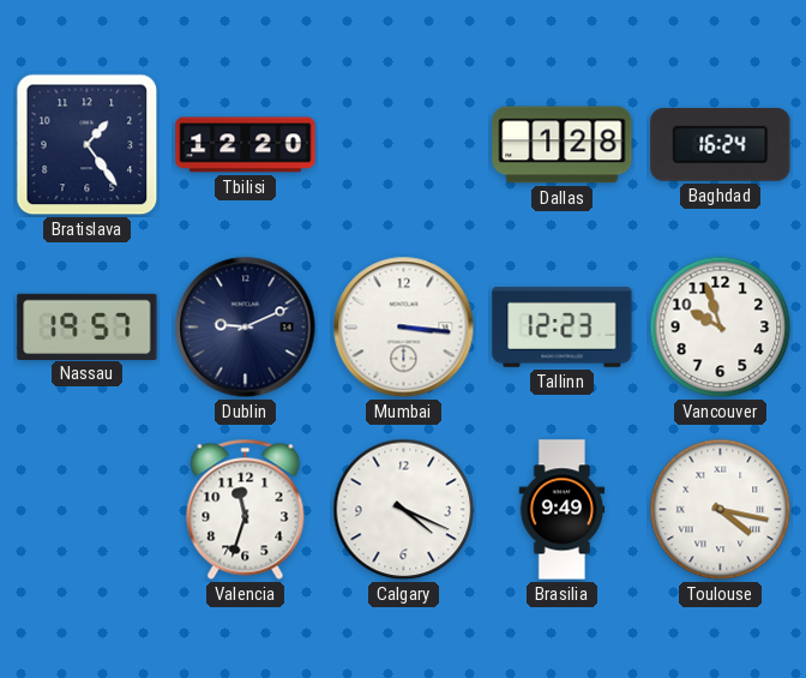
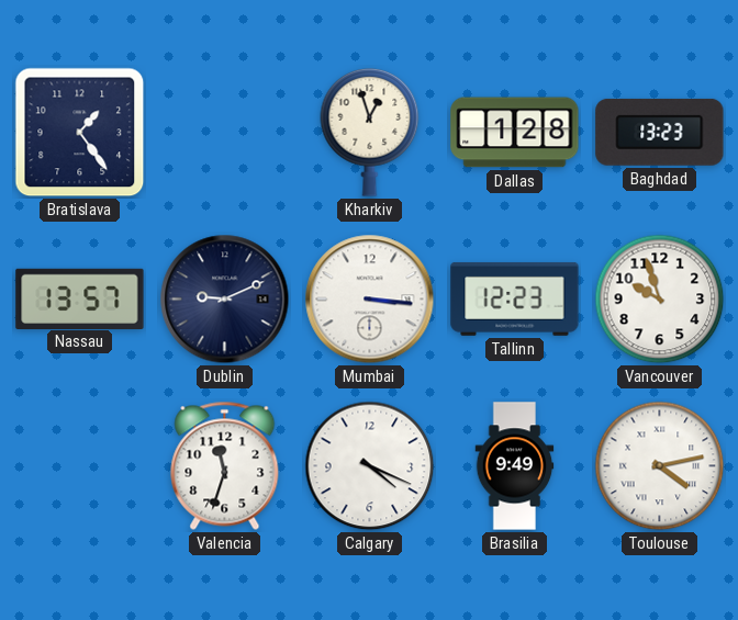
Tbilisi: 12:20 -> none
Kharkiv: none -> 12:57
Baghdad: 16:24 -> 13:23
Nassau: 19:57 -> 13:57
Toulouse: 4:17 -> 4:13
